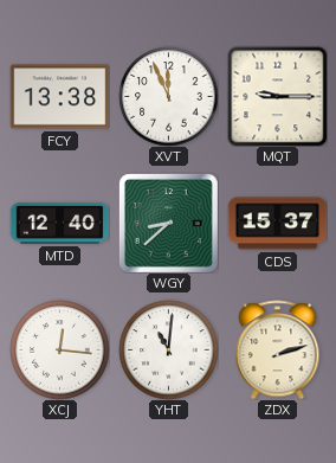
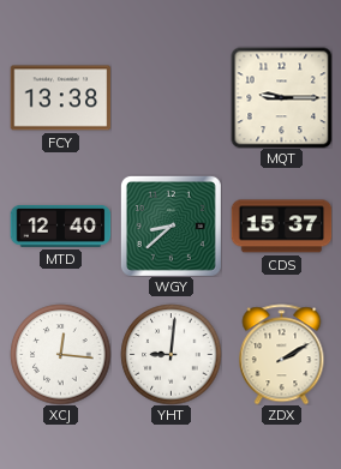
XVT: 11:56 -> none
YHT: 11:01 -> 9:01
ZDX: 2:12 -> 2:10
